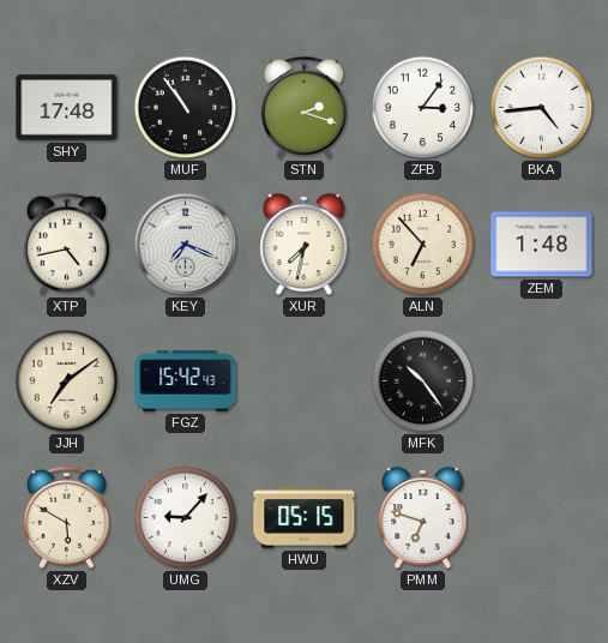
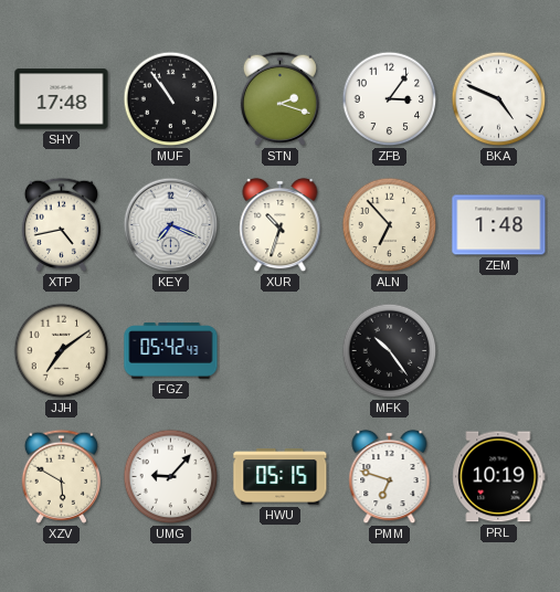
BKA: 4:44 -> 4:49
XUR: 7:32 -> 10:33
FGZ: 15:42 -> 05:42
PRL: none -> 10:19
